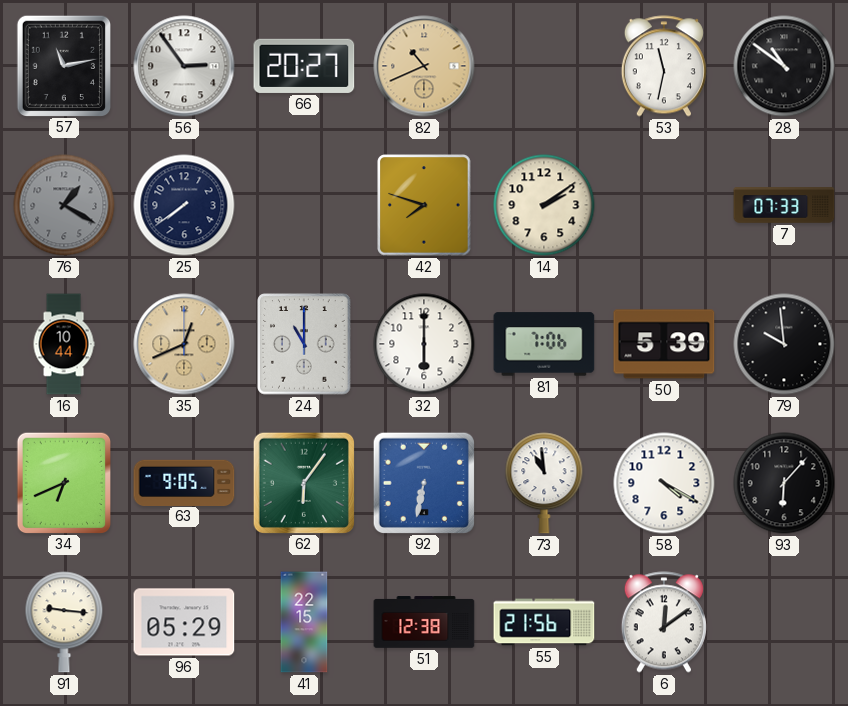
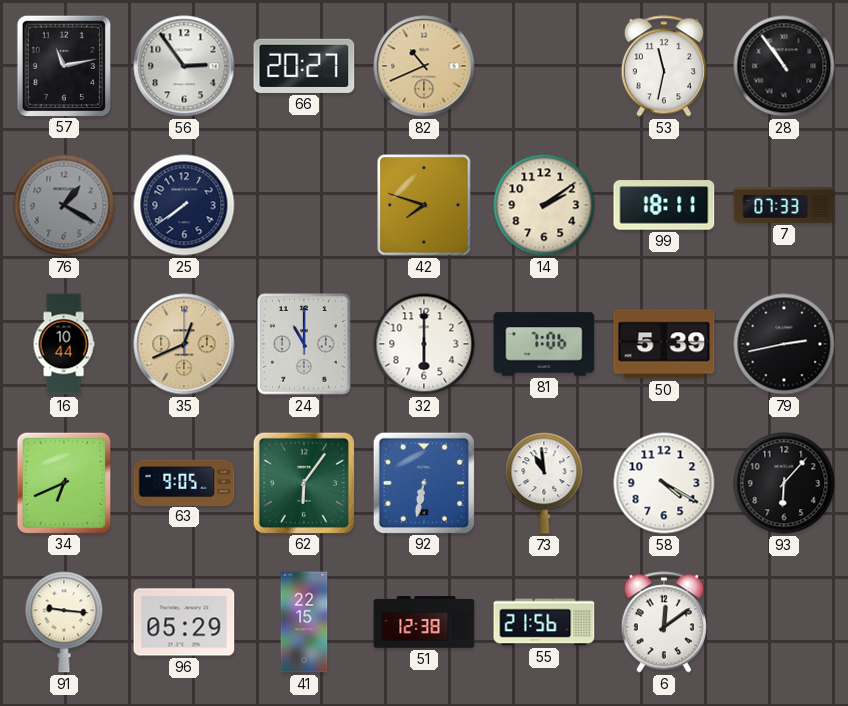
28: 10:51 -> 10:54
99: none -> 18:11
79: 9:59 -> 2:43
